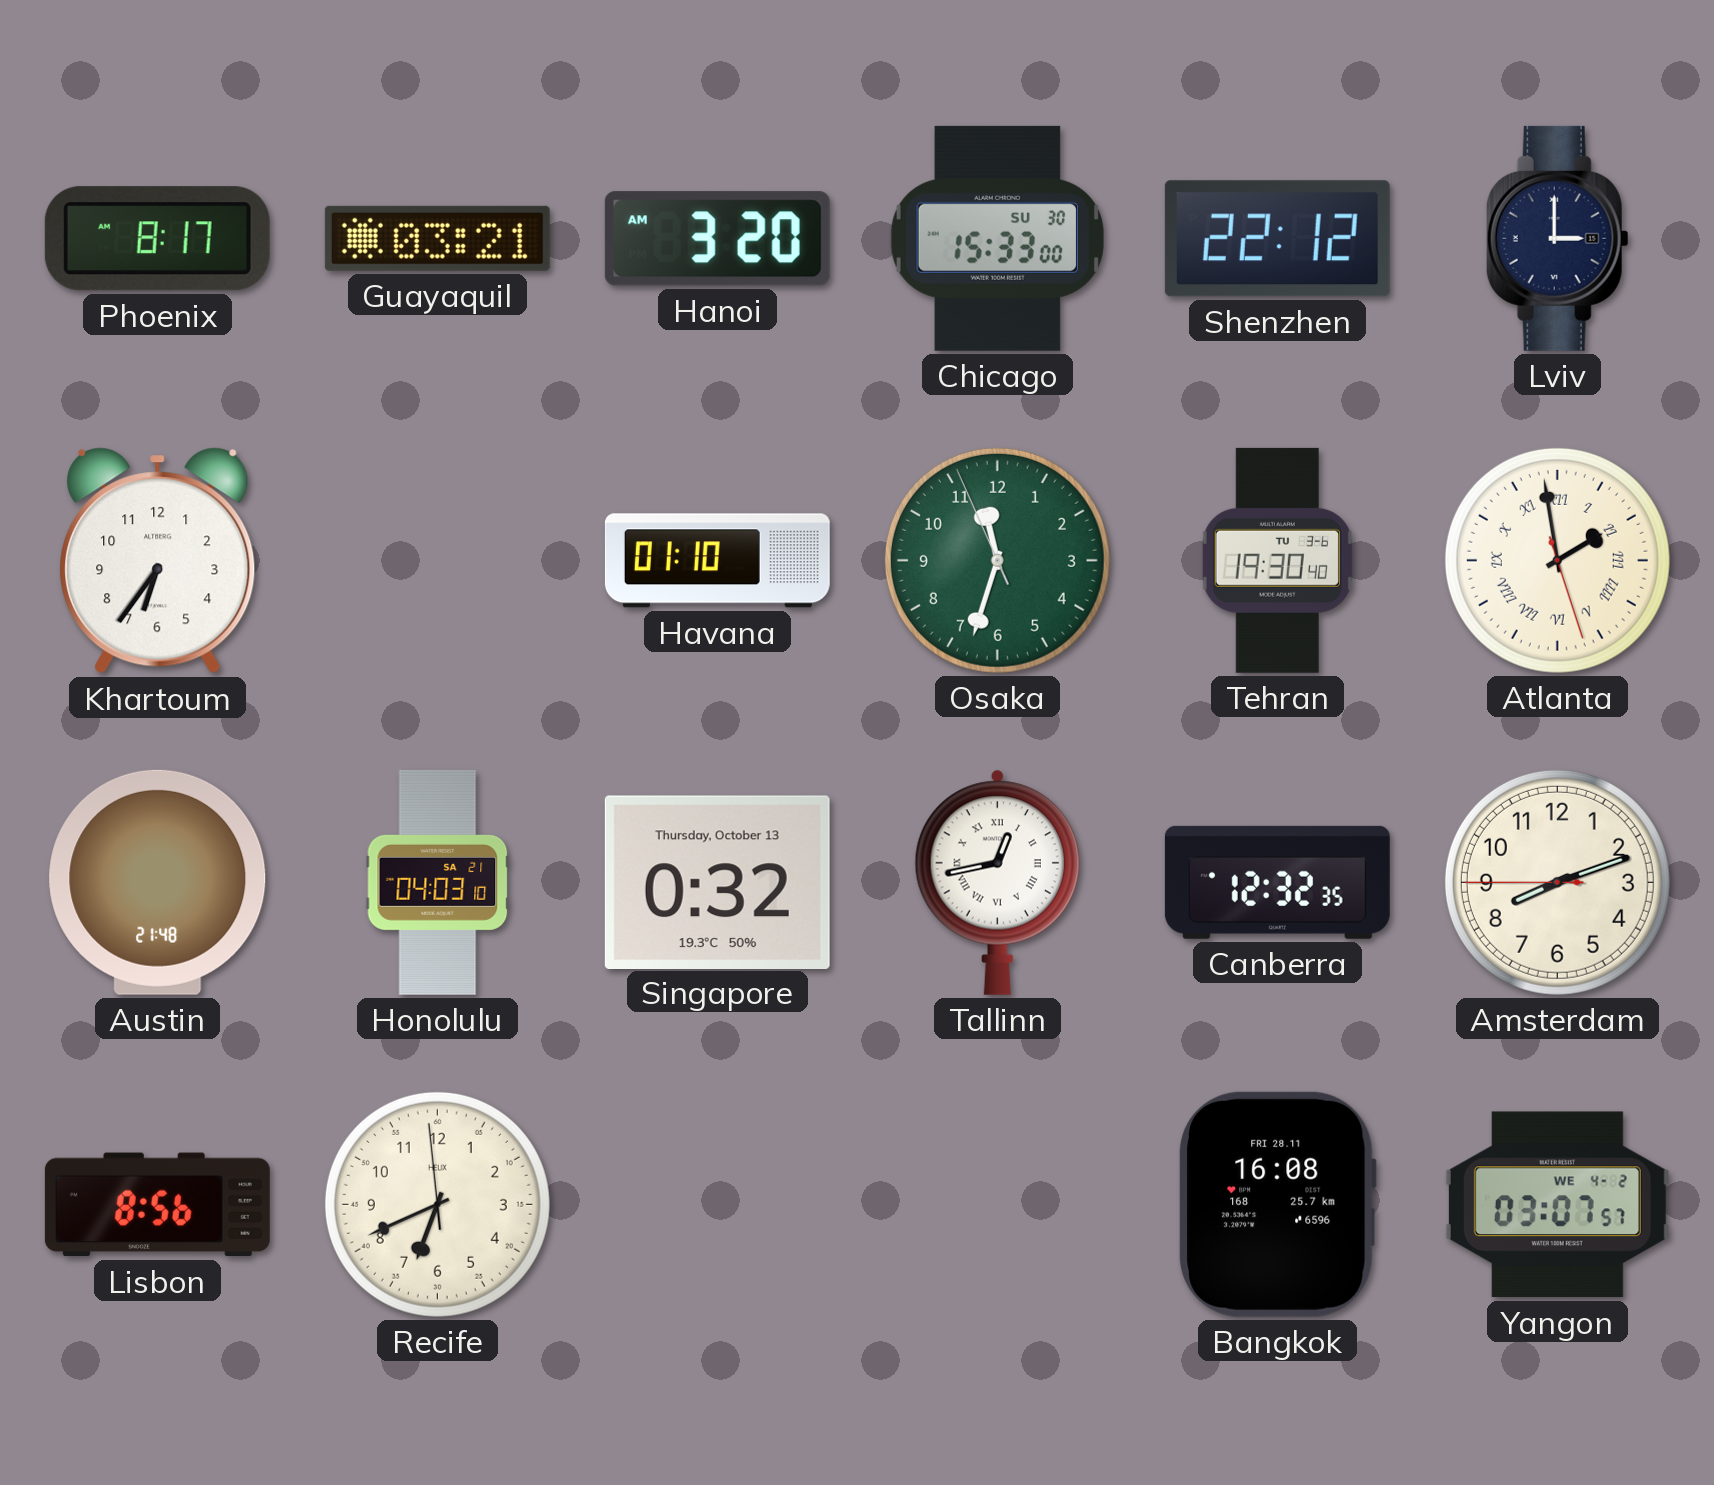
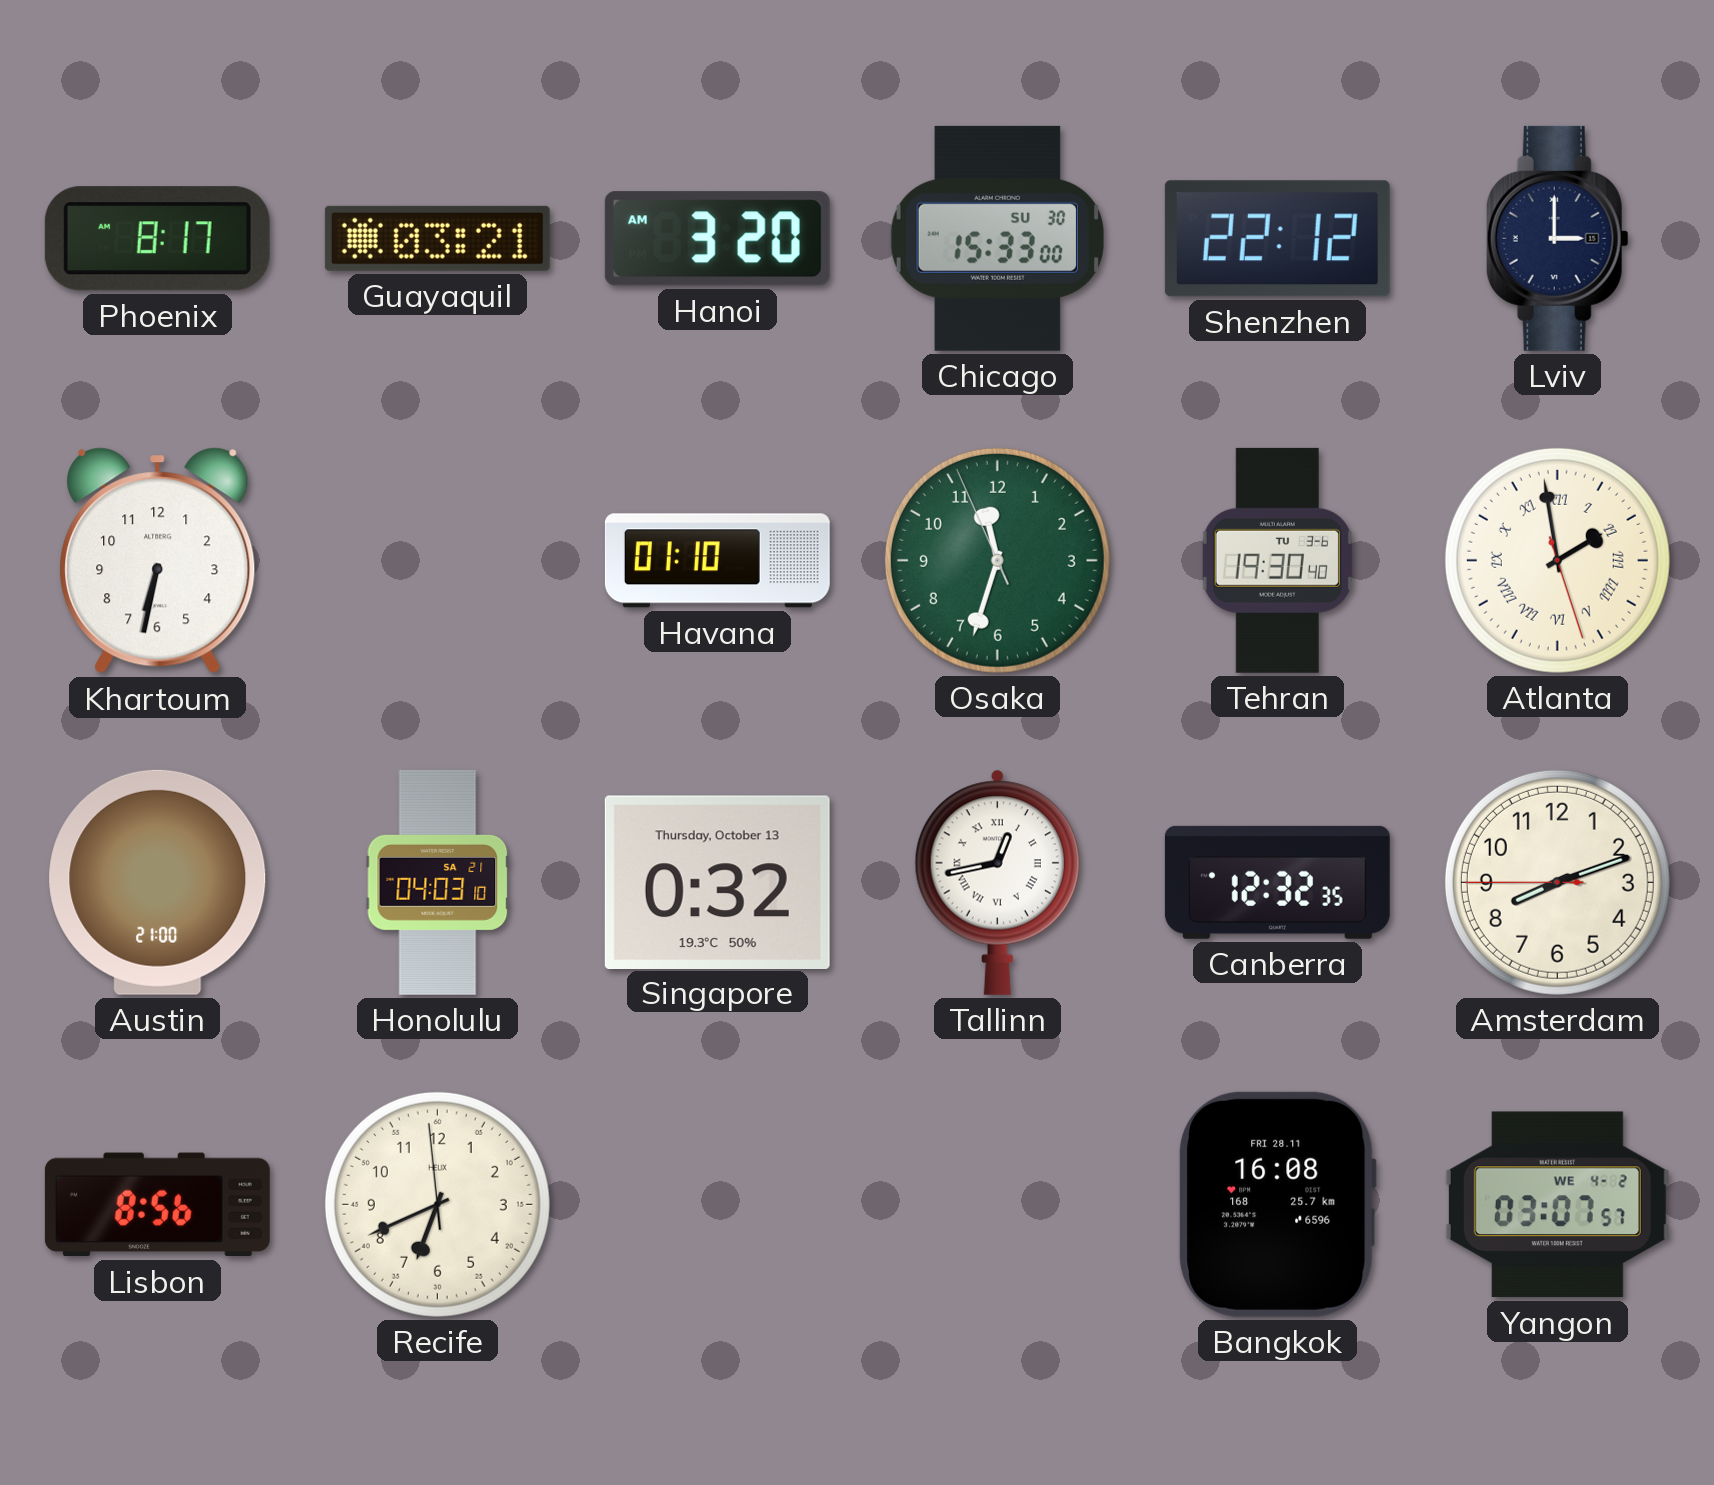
Khartoum: 6:36 -> 6:32
Austin: 21:48 -> 21:00
